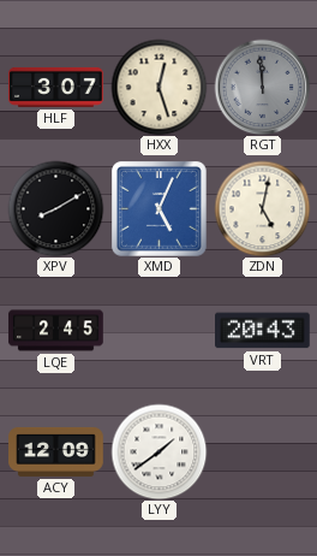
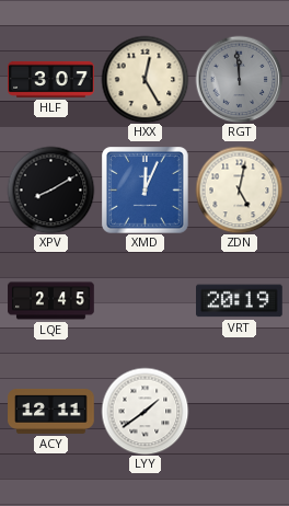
HXX: 12:27 -> 12:25
XMD: 5:04 -> 12:04
VRT: 20:43 -> 20:19
ACY: 12:09 -> 12:11
